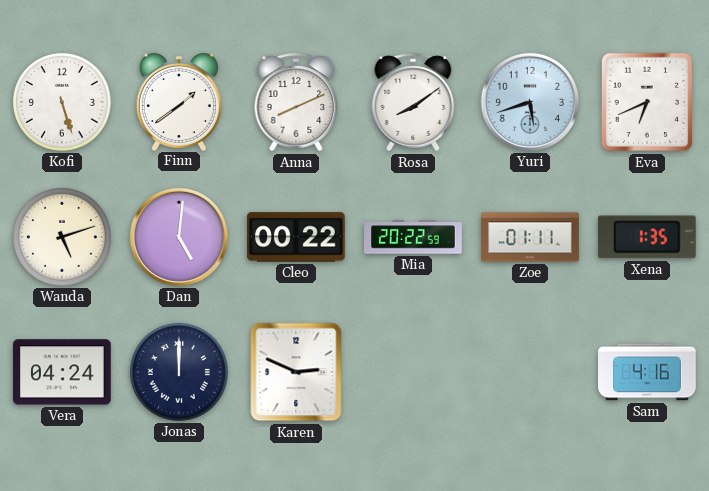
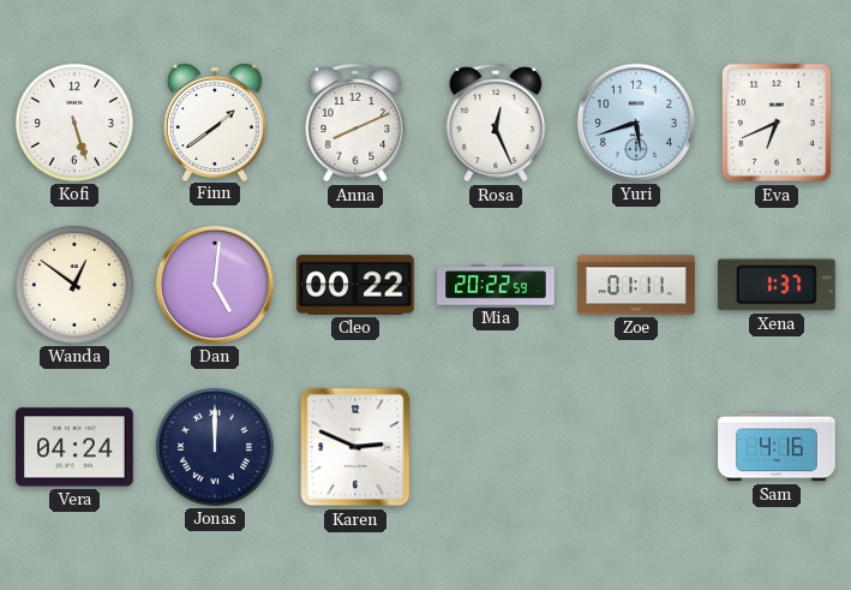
Rosa: 8:09 -> 12:26
Wanda: 5:12 -> 12:51
Xena: 1:35 -> 1:37
